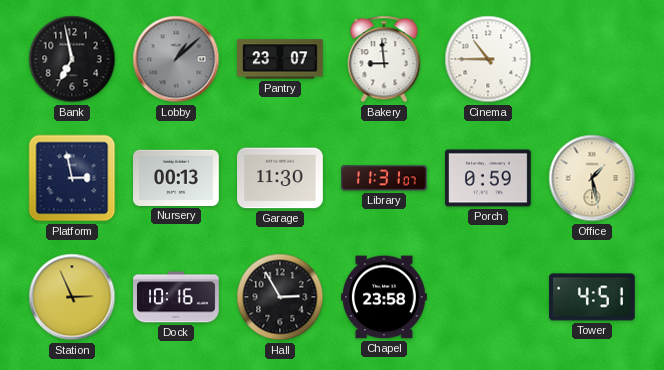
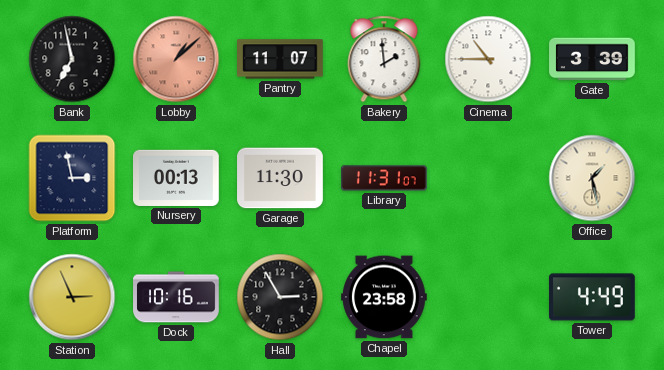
Lobby dial: grey -> salmon
Pantry: 23:07 -> 11:07
Bakery: 8:59 -> 1:59
Gate: none -> 3:39
Porch: 0:59 -> none
Tower: 4:51 -> 4:49
